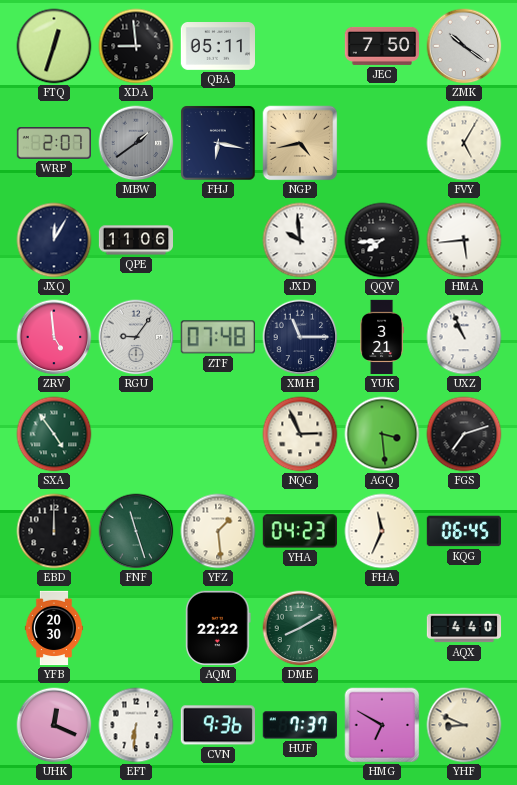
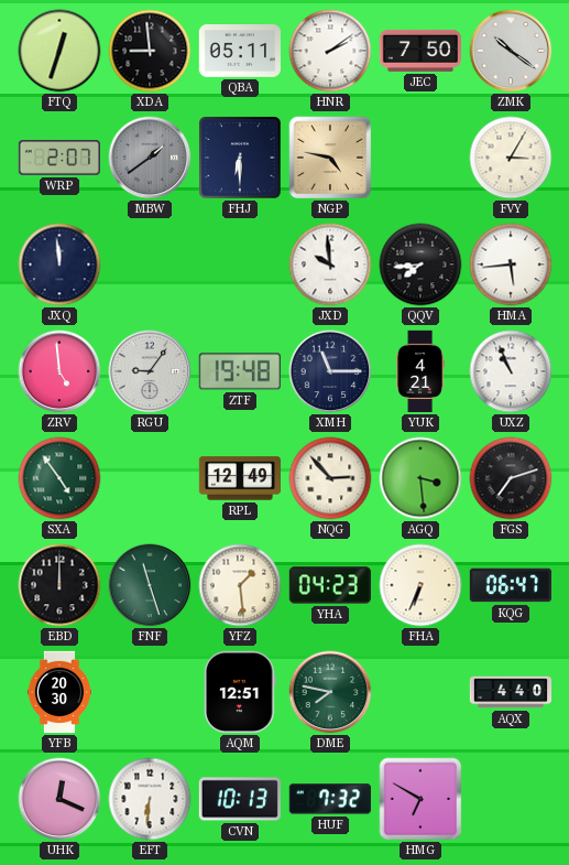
HNR: none -> 2:09
FHJ: 6:17 -> 6:30
NGP: 4:43 -> 4:47
FVY: 5:05 -> 3:05
JXQ: 12:05 -> 11:59
QPE: 11:06 -> none
ZTF: 07:48 -> 19:48
YUK: 3:21 -> 4:21
RPL: none -> 12:49
NQG: 2:56 -> 2:53
FHA: 11:34 -> 6:34
KQG: 06:45 -> 06:47
AQM: 22:22 -> 12:51
DME: 8:10 -> 7:47
CVN: 9:36 -> 10:13
HUF: 7:37 -> 7:32
YHF: 8:49 -> none
